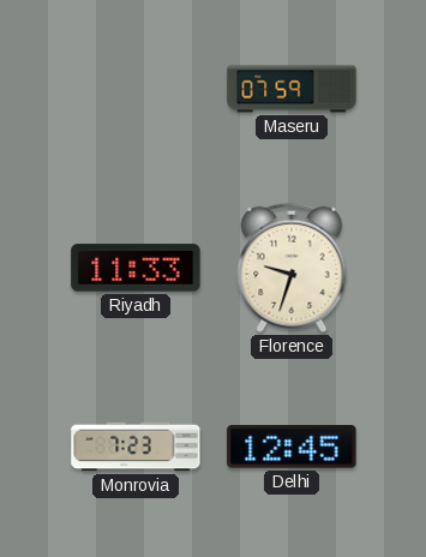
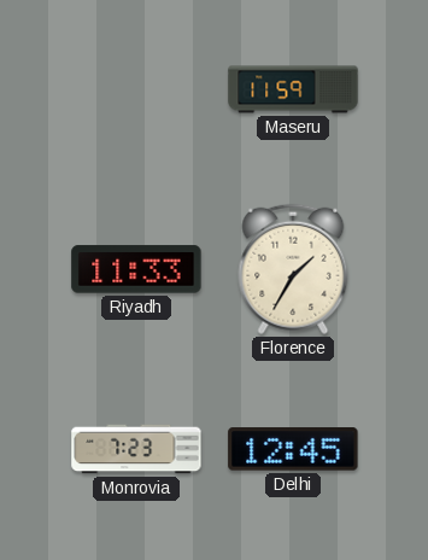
Maseru: 07:59 -> 11:59
Florence: 9:33 -> 1:35
